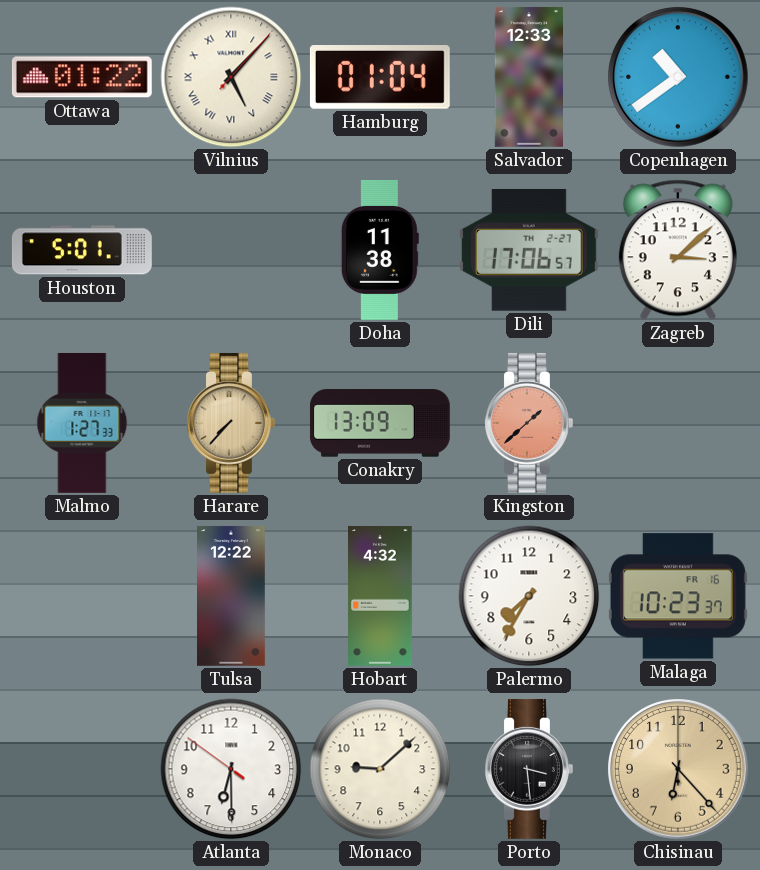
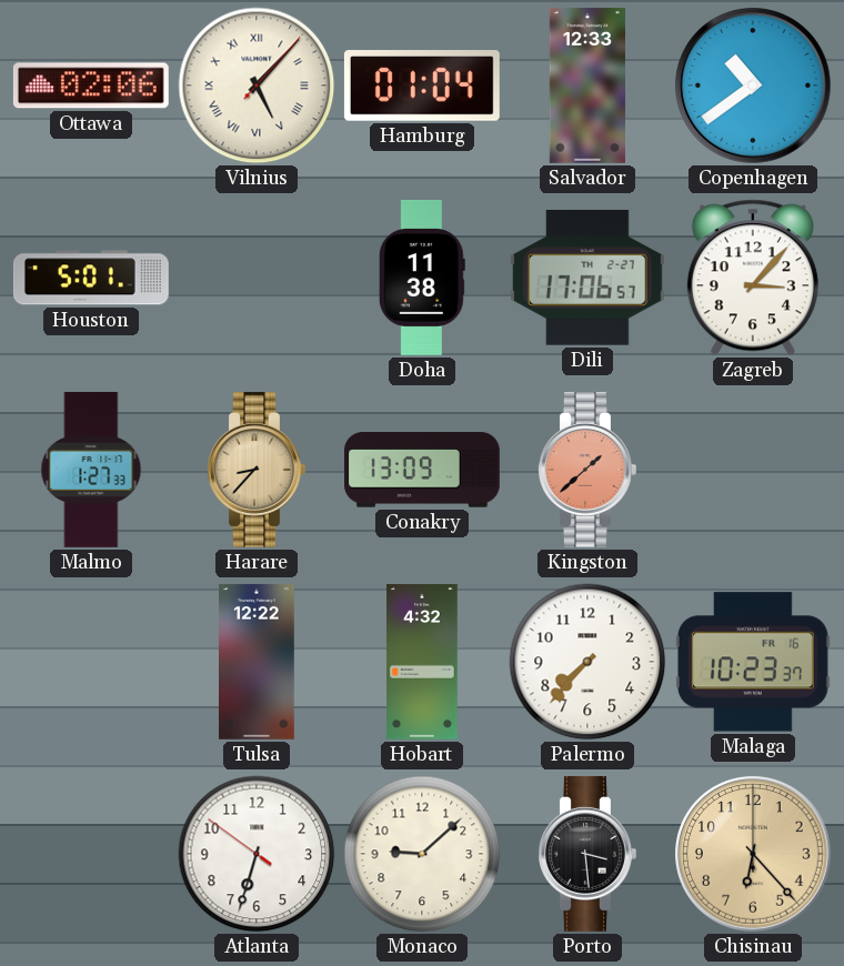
Ottawa: 01:22 -> 02:06
Zagreb: 3:08 -> 3:07
Harare: 7:37 -> 8:37
Palermo: 7:35 -> 7:37
Atlanta: 6:29 -> 6:32
